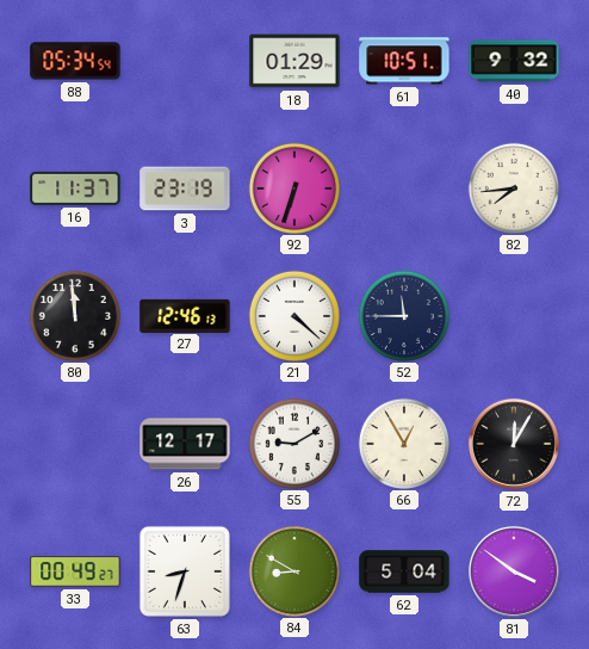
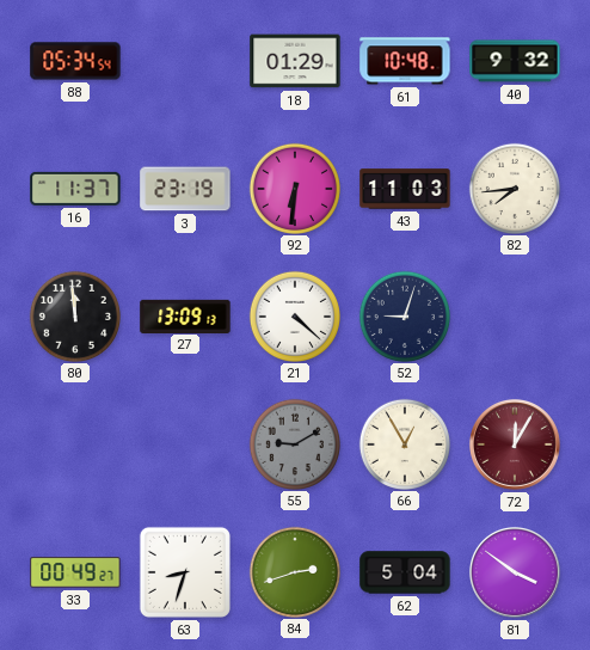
61: 10:51 -> 10:48
92: 6:33 -> 6:31
43: none -> 11:03
27: 12:46 -> 13:09
52: 11:45 -> 9:03
26: 12:17 -> none
55 dial: white -> grey
72 dial: black -> burgundy
84: 8:50 -> 2:42
